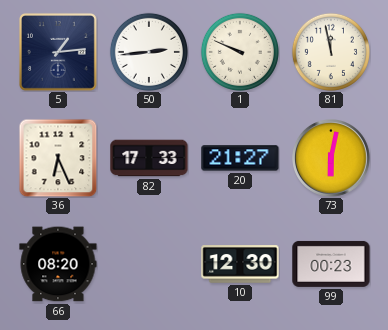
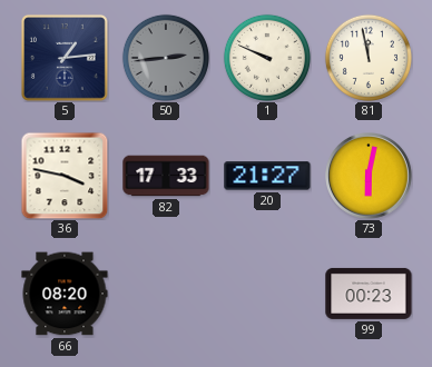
50 dial: white -> grey
36: 6:26 -> 3:47
10: 12:30 -> none
